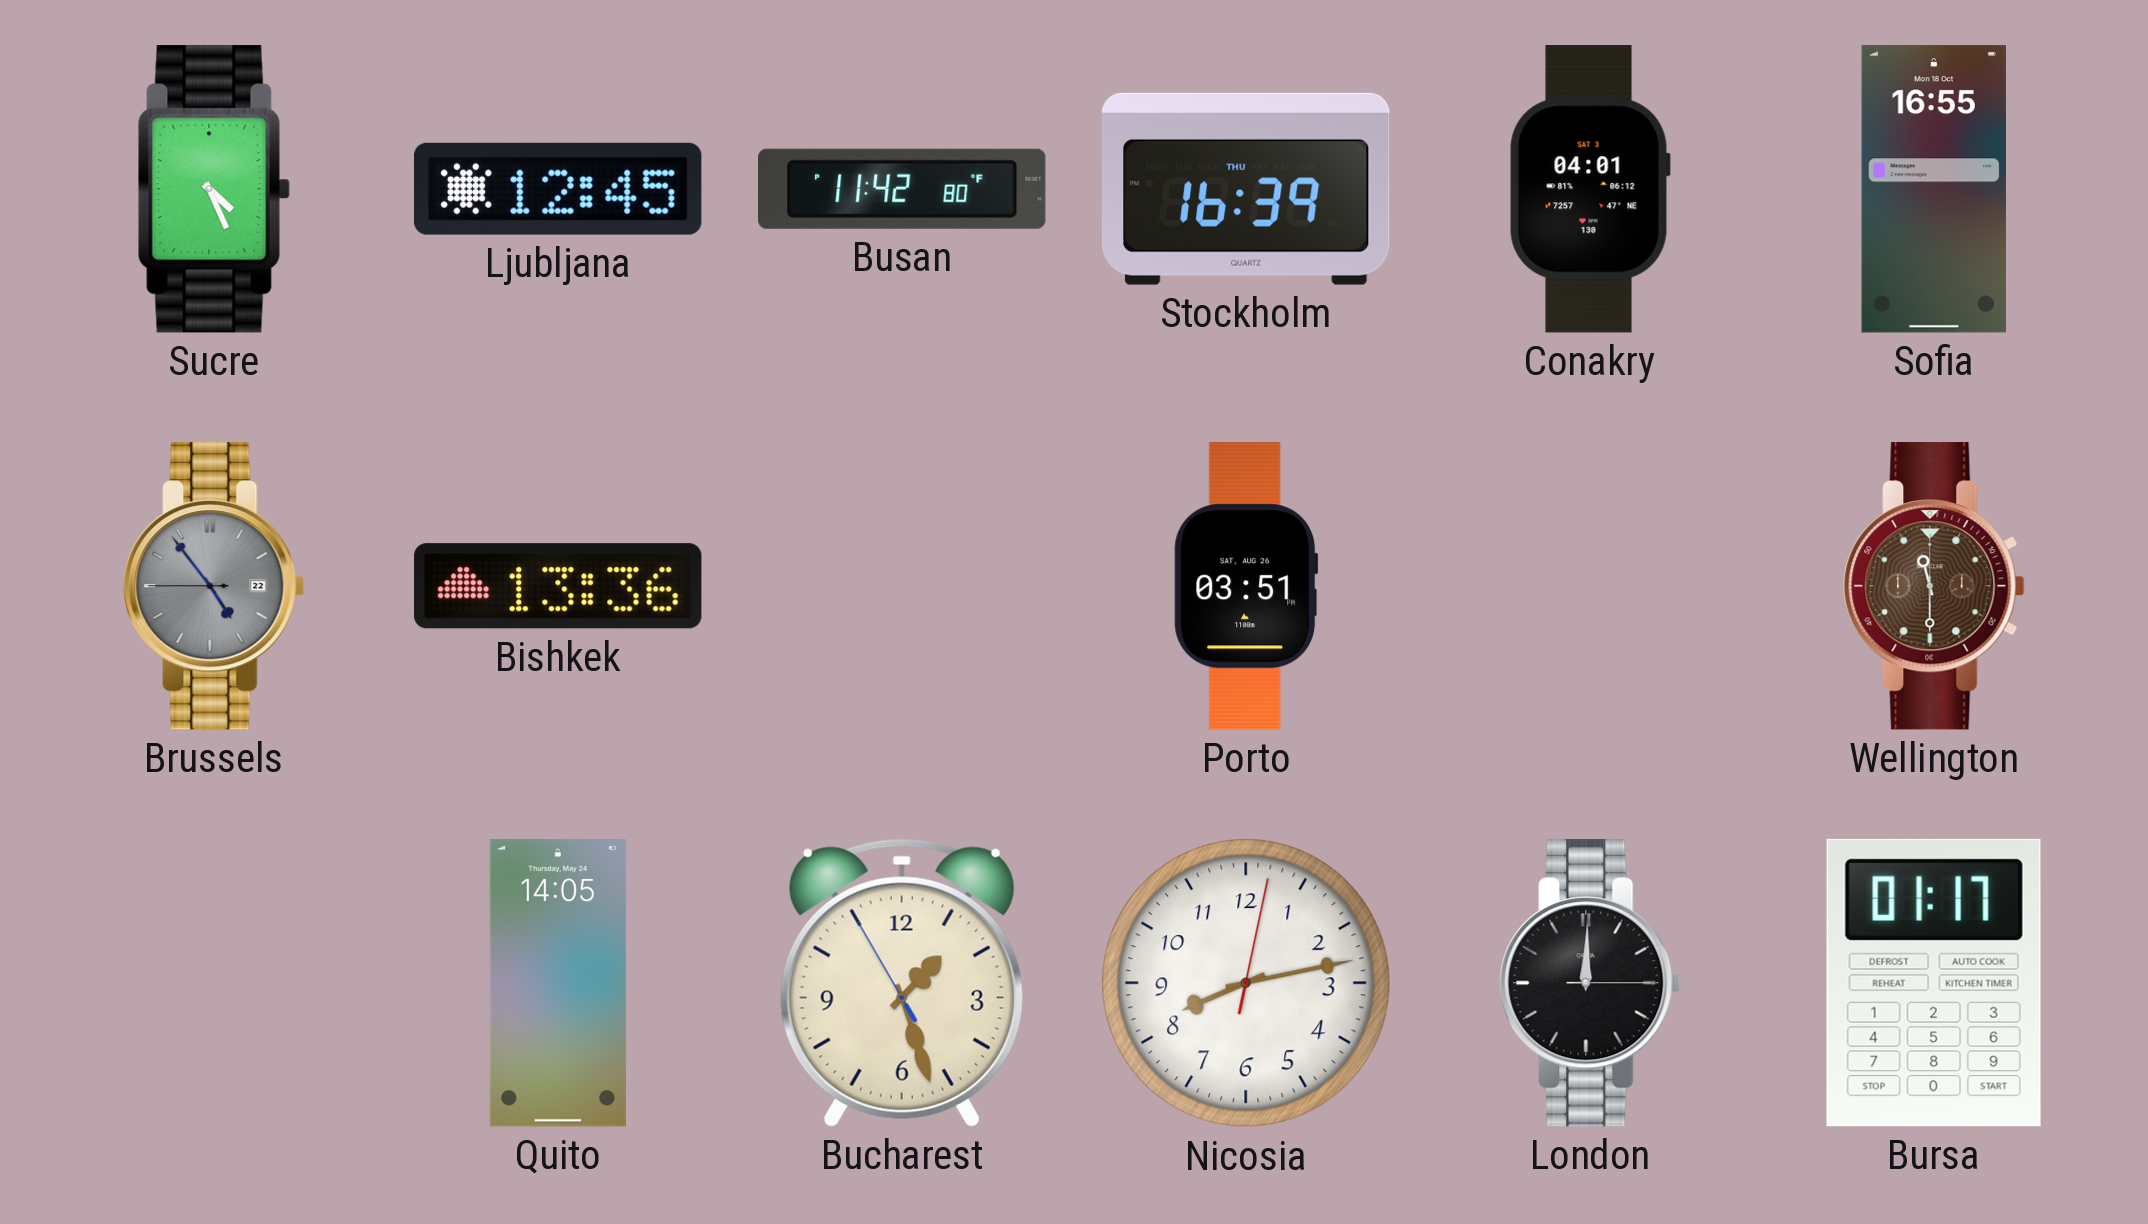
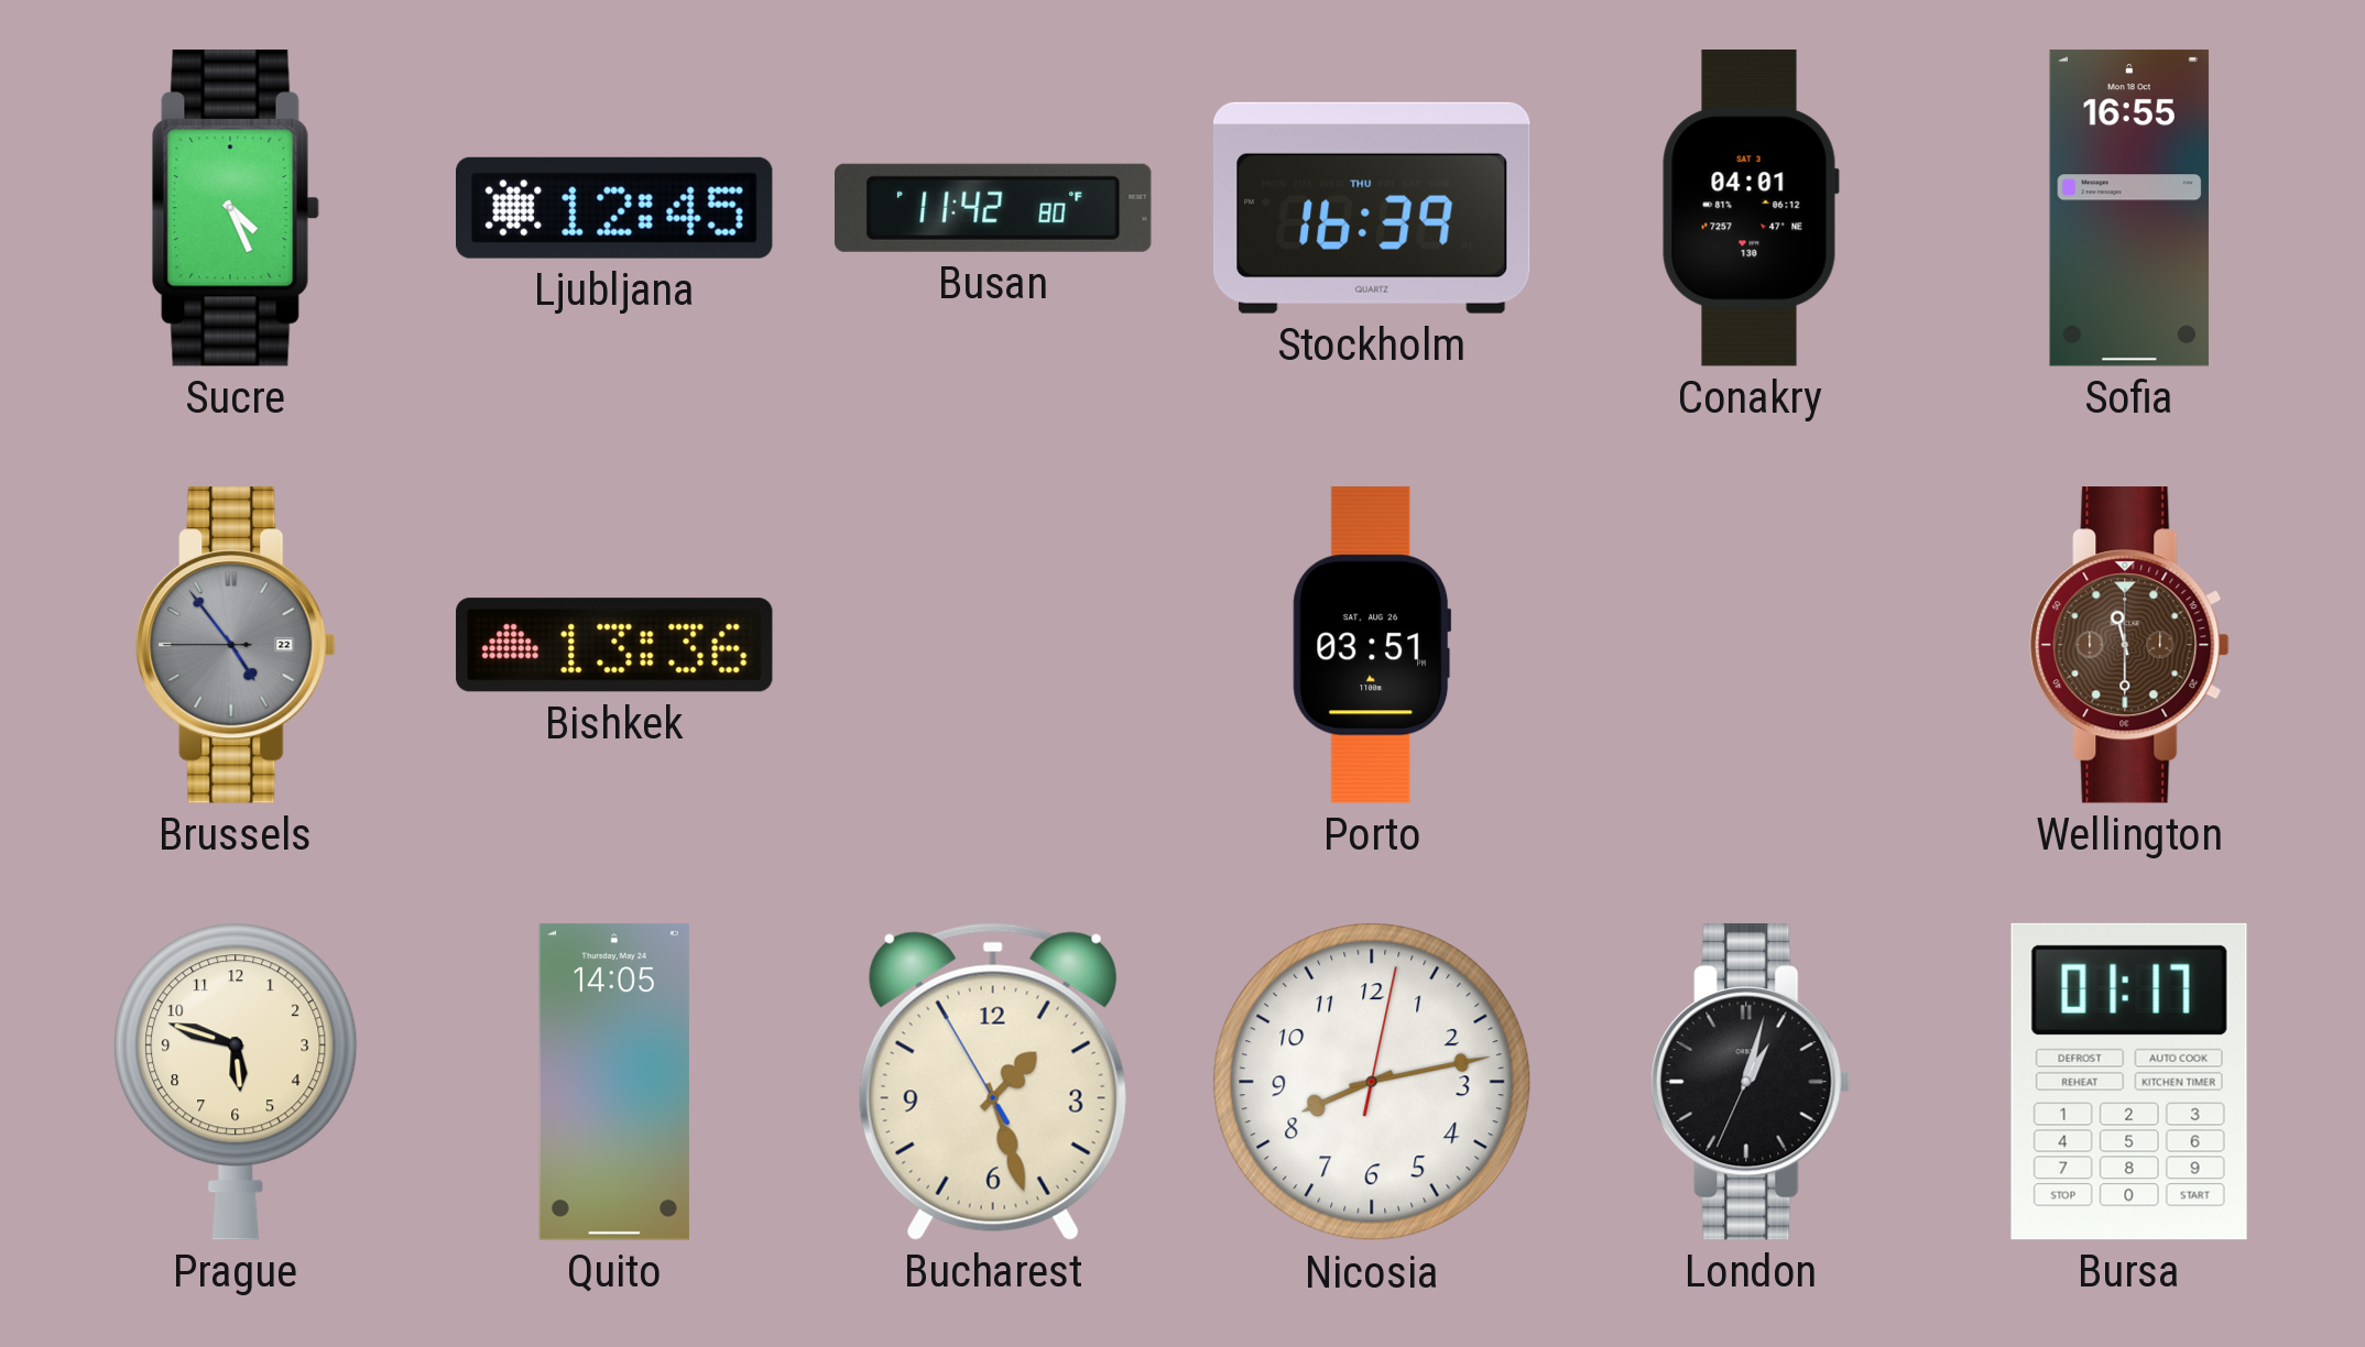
Prague: none -> 5:48
London: 12:00 -> 1:02
